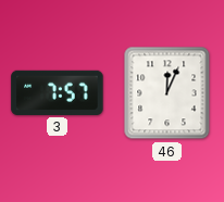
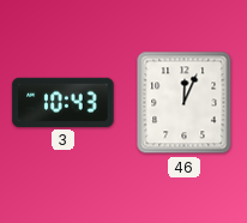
3: 7:57 -> 10:43
